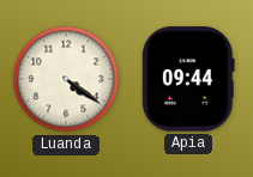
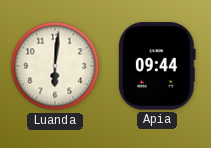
Luanda: 4:21 -> 6:01
